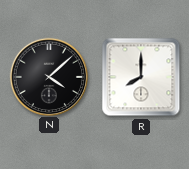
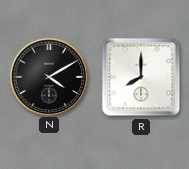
N: 4:08 -> 4:10
